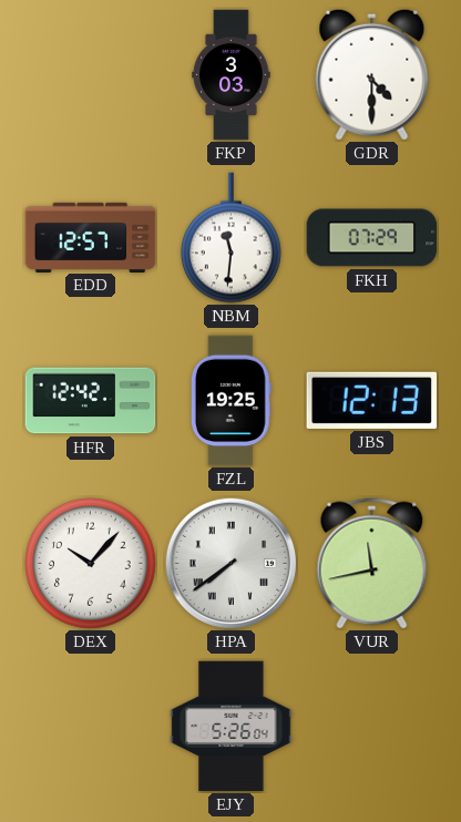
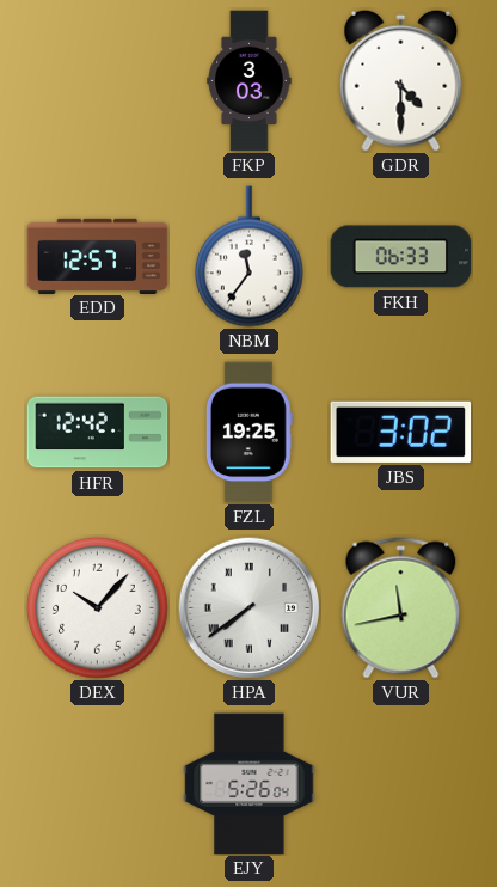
NBM: 11:31 -> 11:36
FKH: 07:29 -> 06:33
JBS: 12:13 -> 3:02
